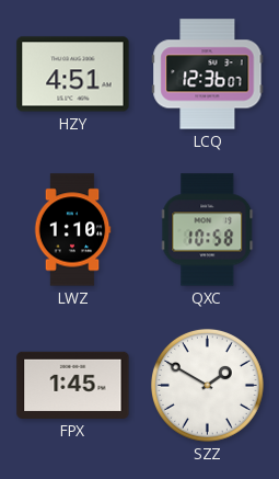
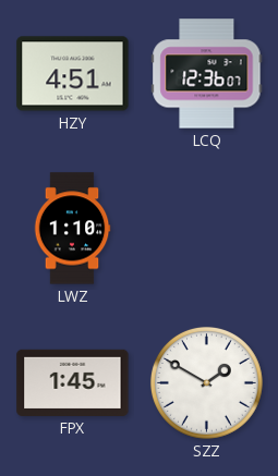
QXC: 10:58 -> none
